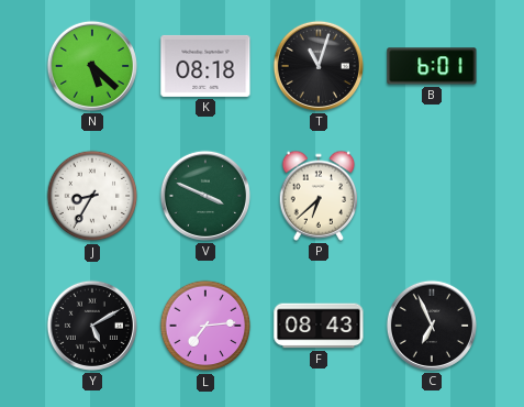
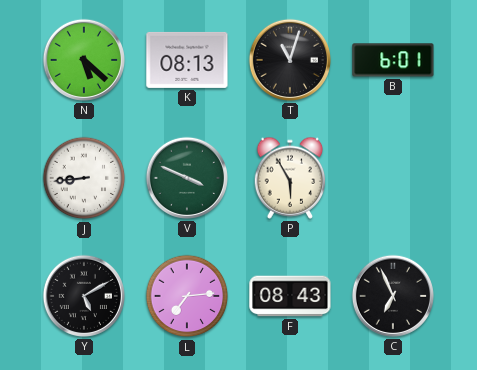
K: 08:18 -> 08:13
J: 8:35 -> 8:44
P: 6:38 -> 5:55
